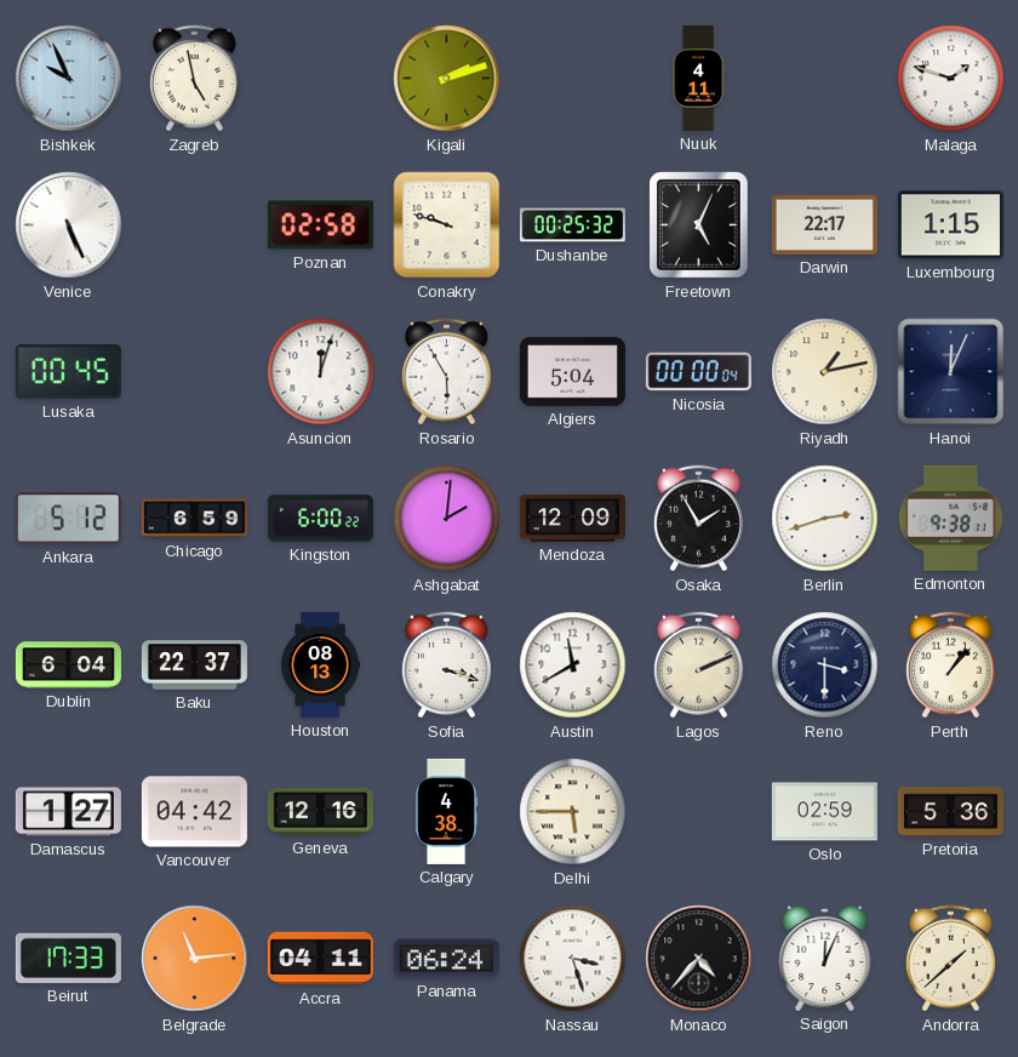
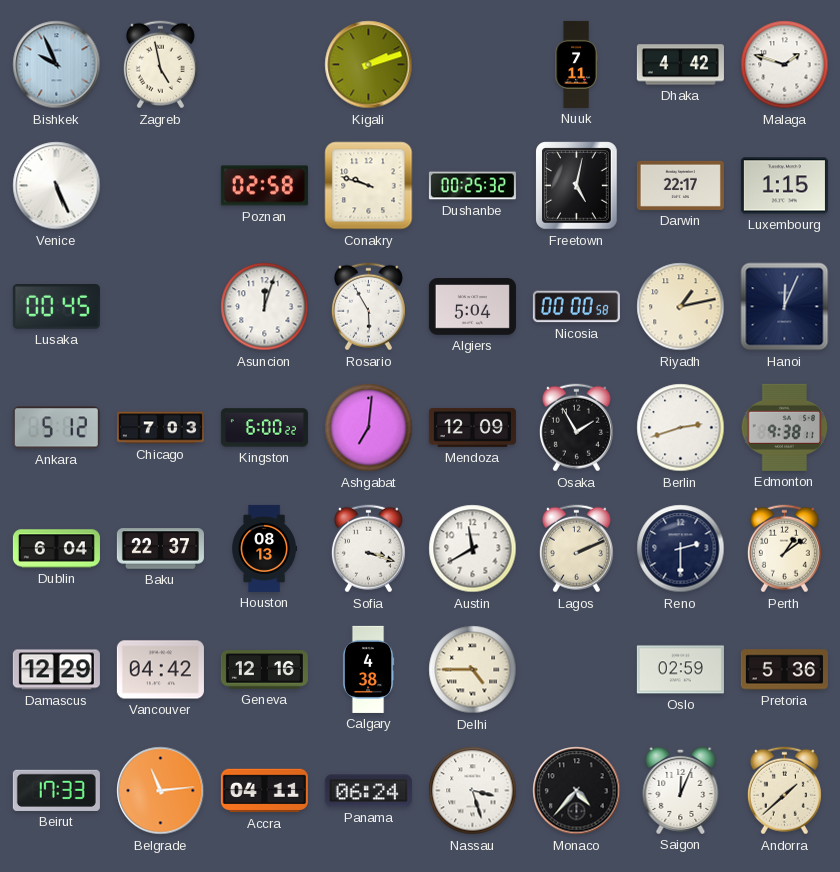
Nuuk: 4:11 -> 7:11
Dhaka: none -> 4:42
Freetown: 5:04 -> 5:02
Nicosia: 00:00:04 -> 00:00:58
Chicago: 6:59 -> 7:03
Ashgabat: 2:01 -> 7:01
Reno: 3:30 -> 2:30
Perth: 1:07 -> 1:09
Damascus: 1:27 -> 12:29
Delhi: 5:45 -> 4:45
